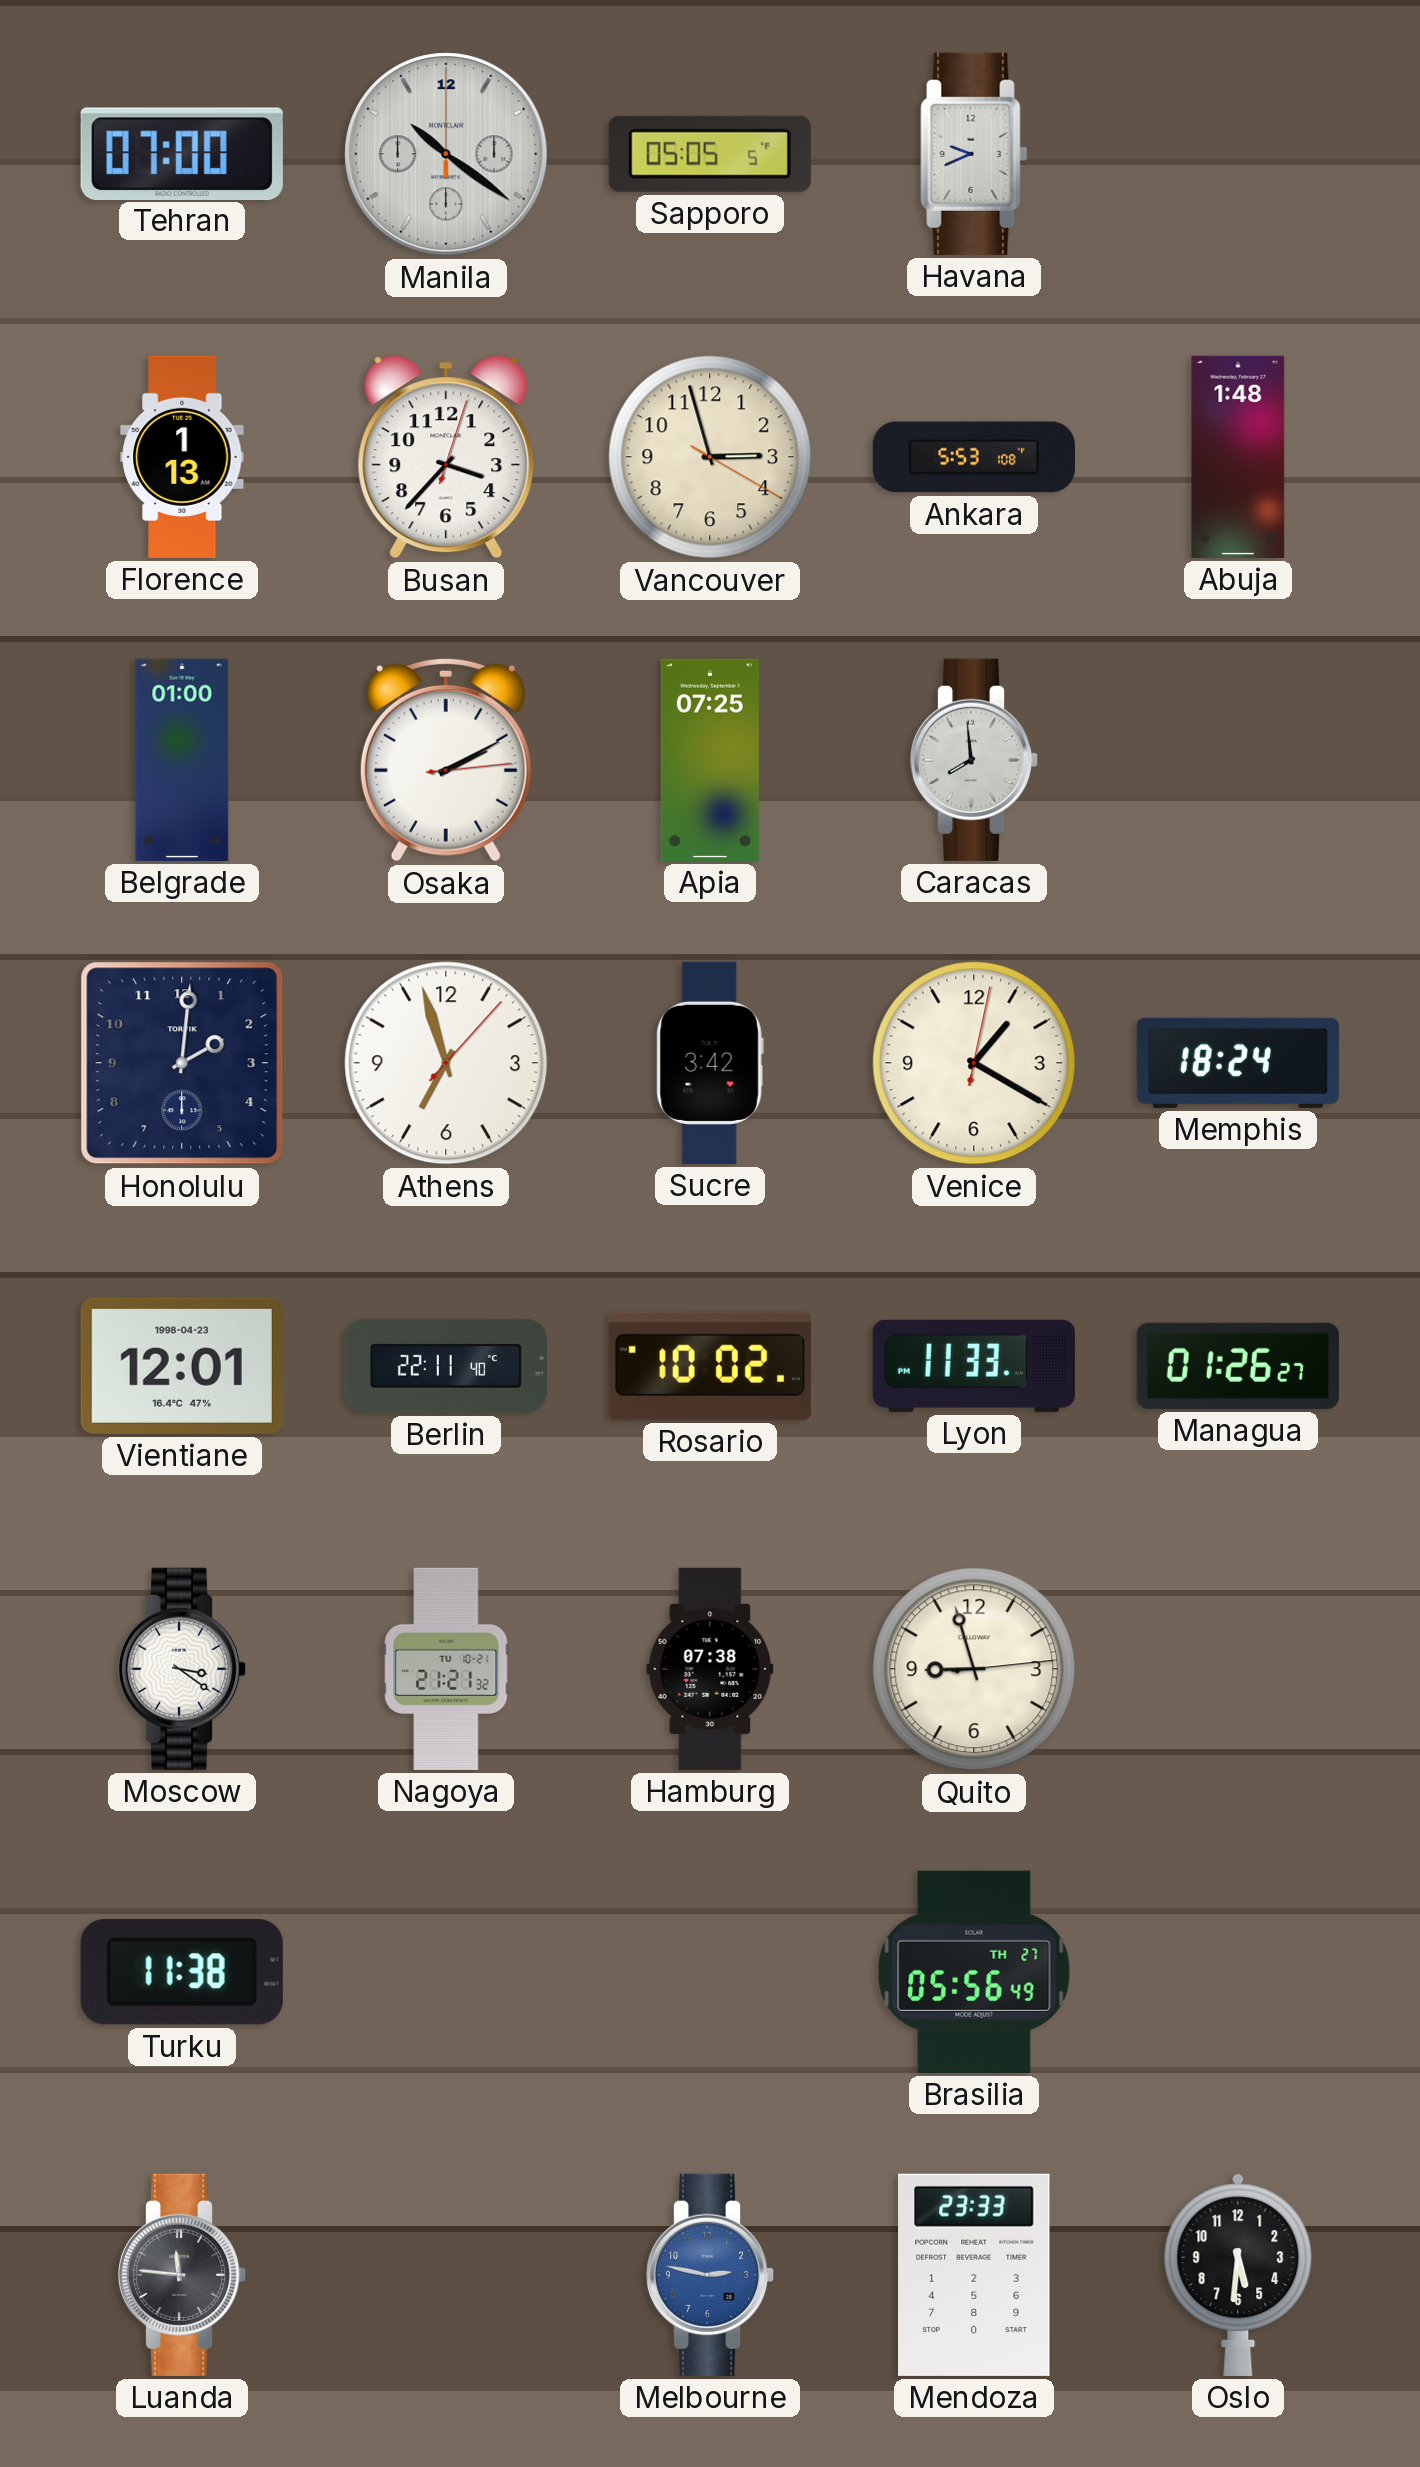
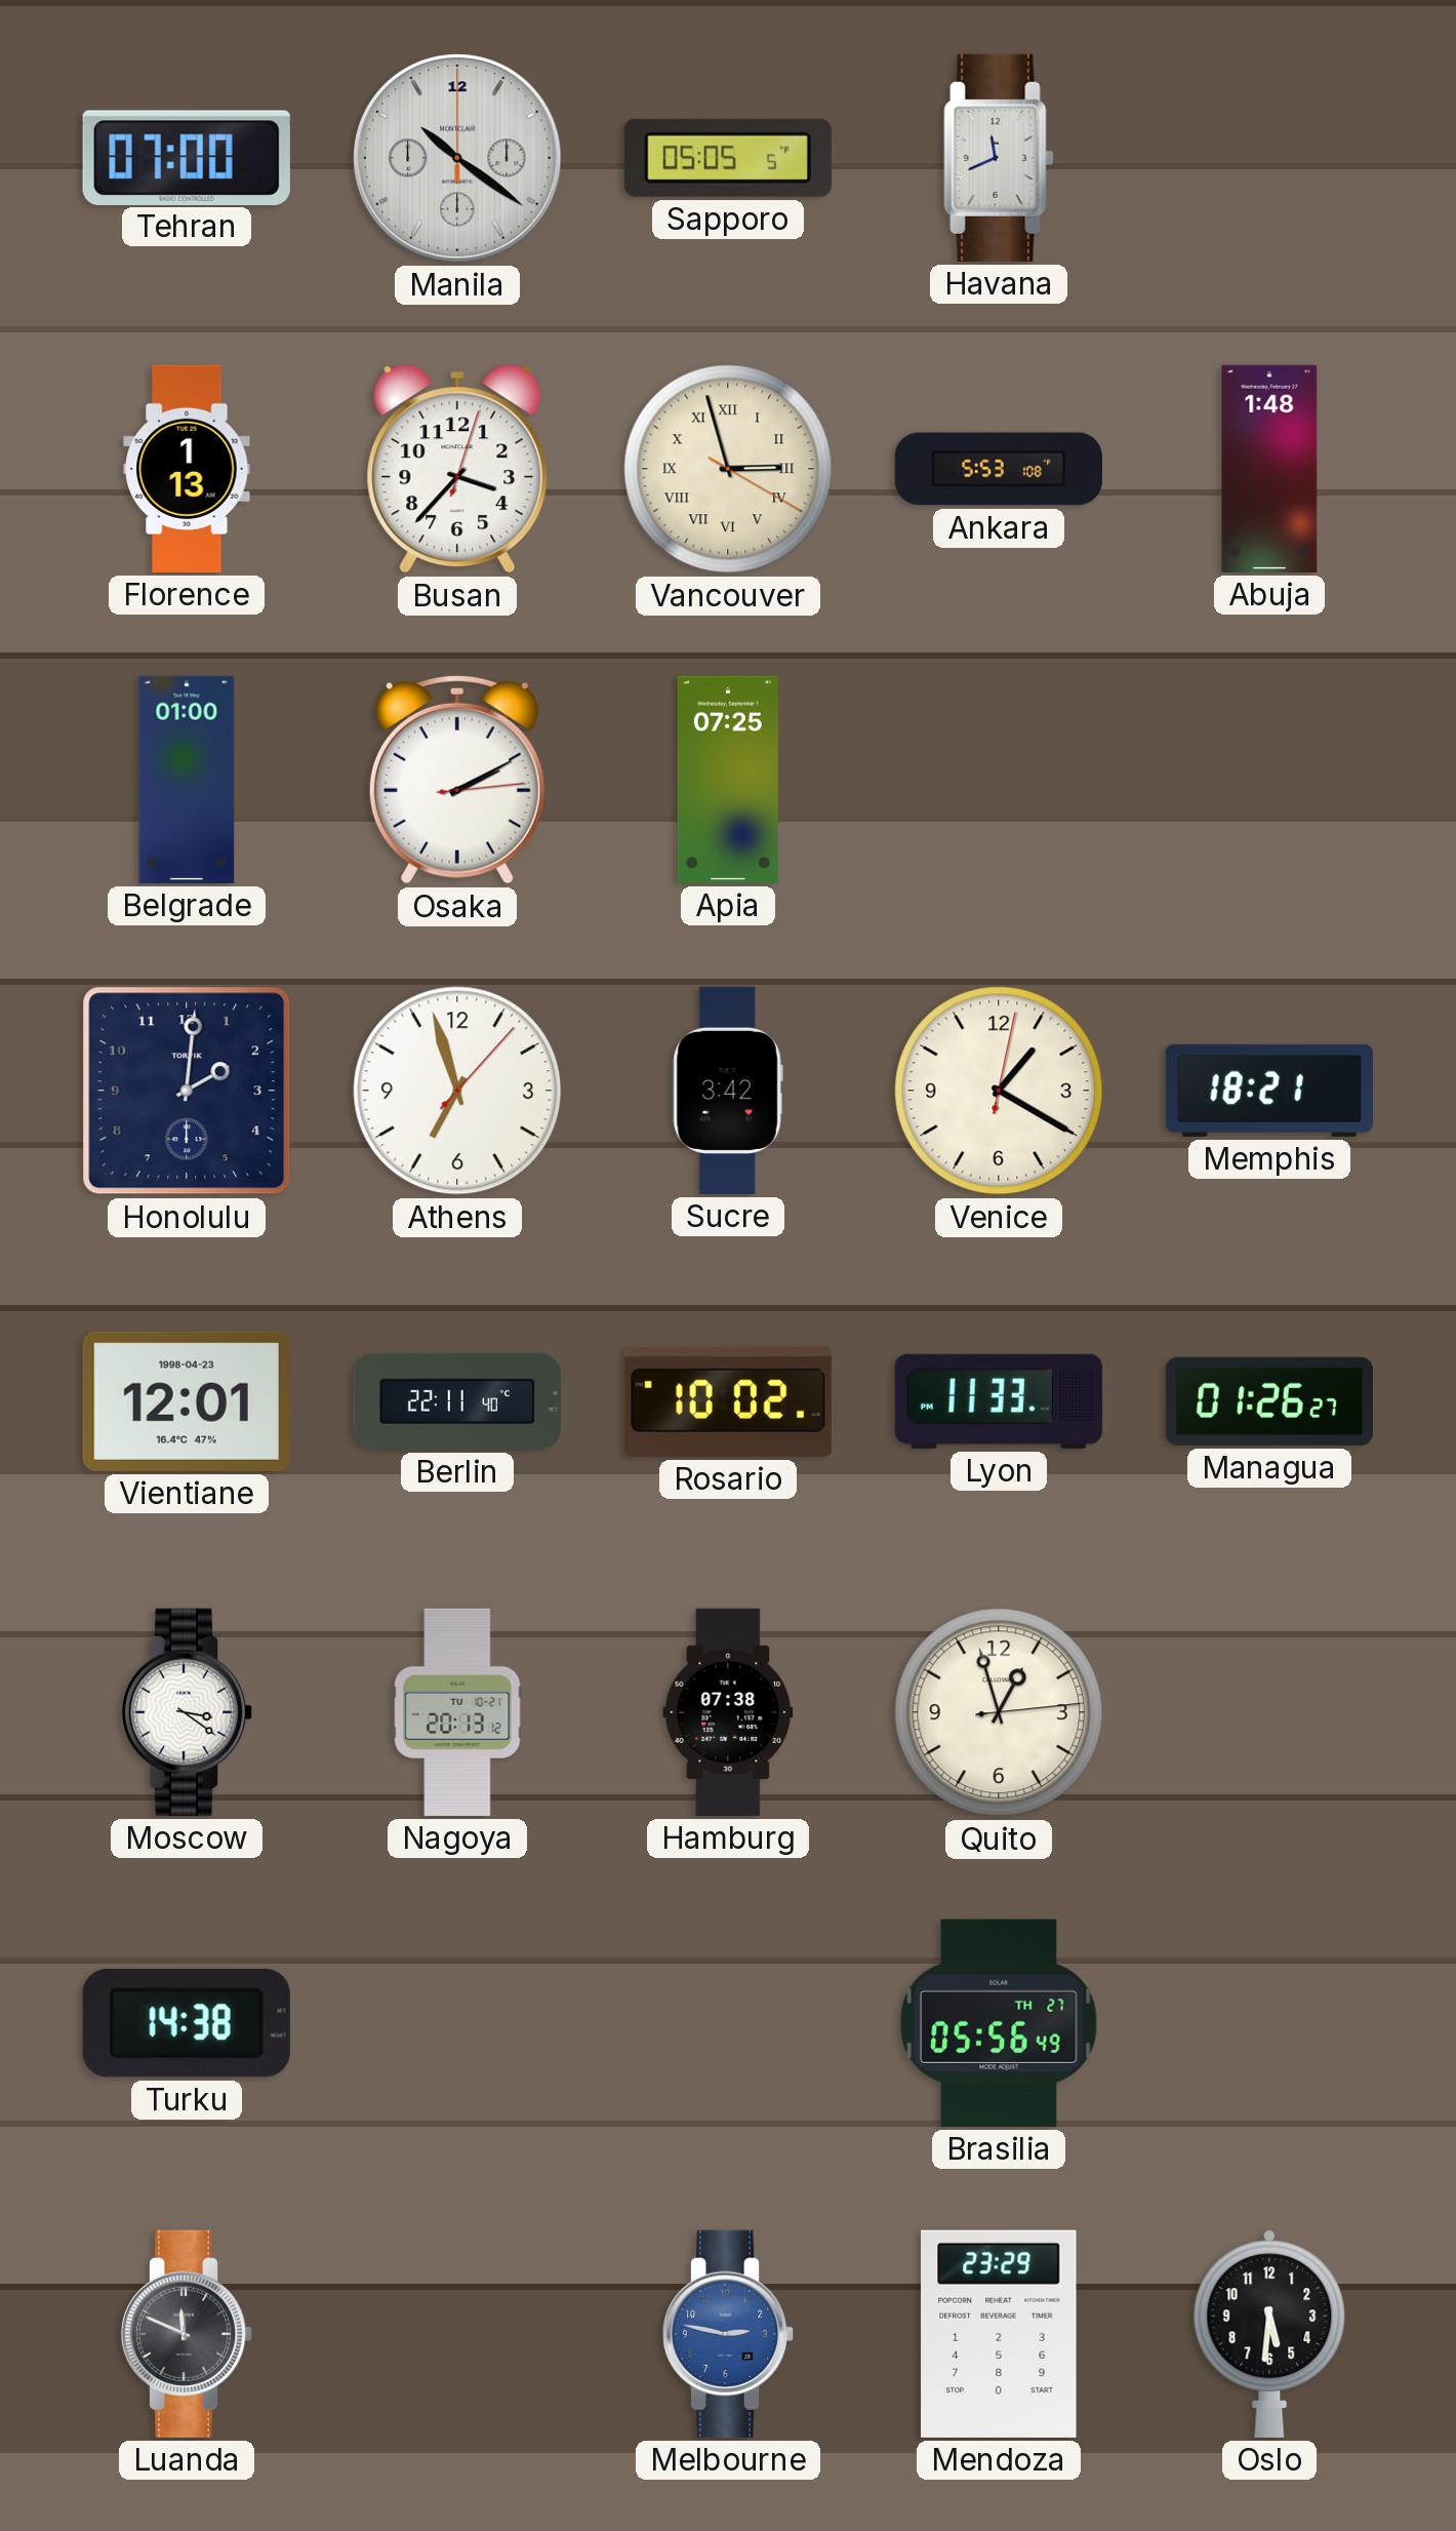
Havana: 9:41 -> 11:41
Vancouver numerals: Arabic -> Roman
Caracas: 7:59 -> none
Memphis: 18:24 -> 18:21
Nagoya: 21:21 -> 20:13
Quito: 8:57 -> 12:57
Turku: 11:38 -> 14:38
Luanda: 11:46 -> 11:49
Mendoza: 23:33 -> 23:29
